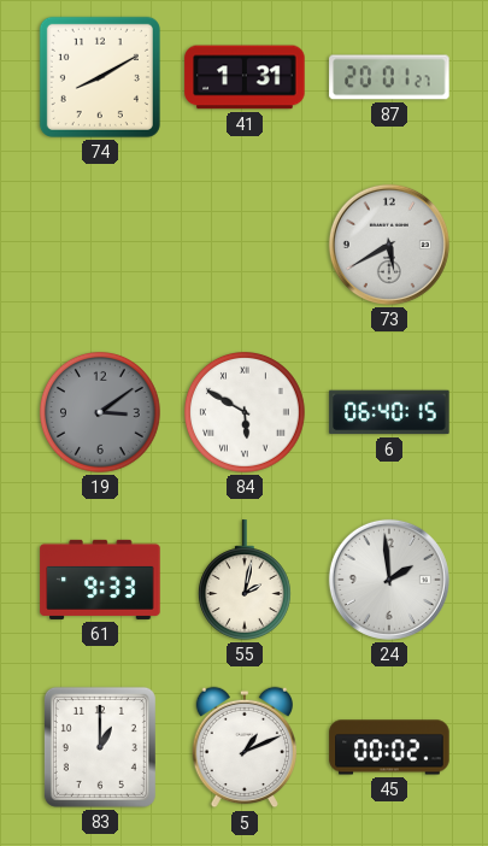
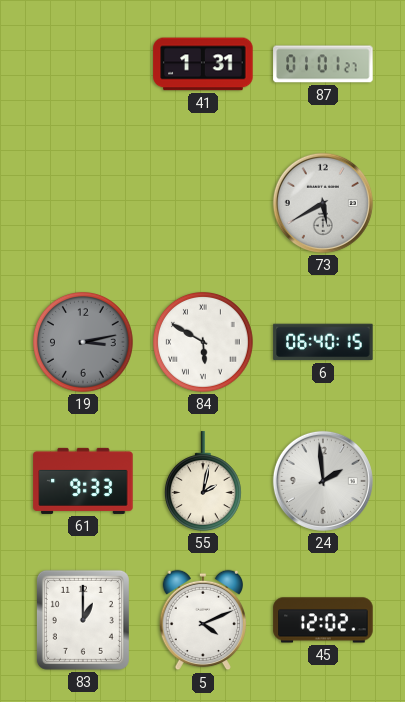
74: 8:10 -> none
87: 20:01 -> 01:01
19: 3:09 -> 3:13
5: 1:11 -> 4:11
45: 00:02 -> 12:02
